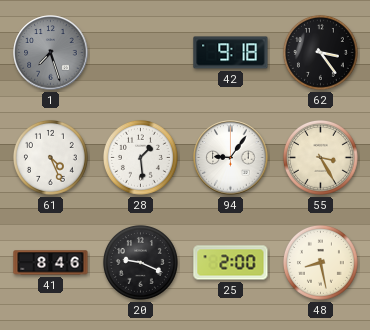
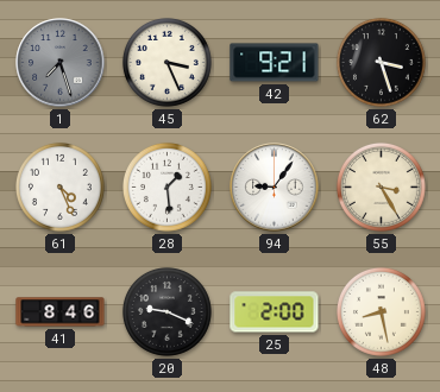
45: none -> 3:26
42: 9:18 -> 9:21
62: 3:24 -> 3:27
